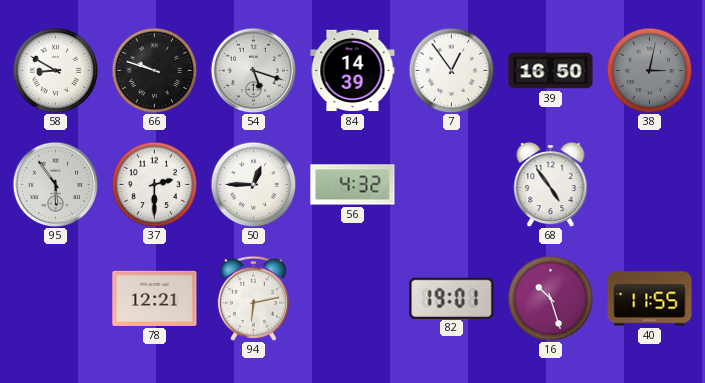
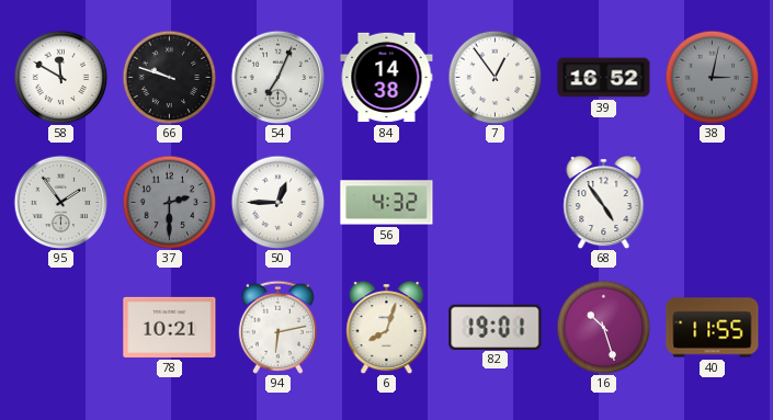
58: 8:50 -> 11:50
54: 5:18 -> 7:04
84: 14:39 -> 14:38
39: 16:50 -> 16:52
95: 5:54 -> 1:54
37 dial: white -> grey
78: 12:21 -> 10:21
6: none -> 8:03
